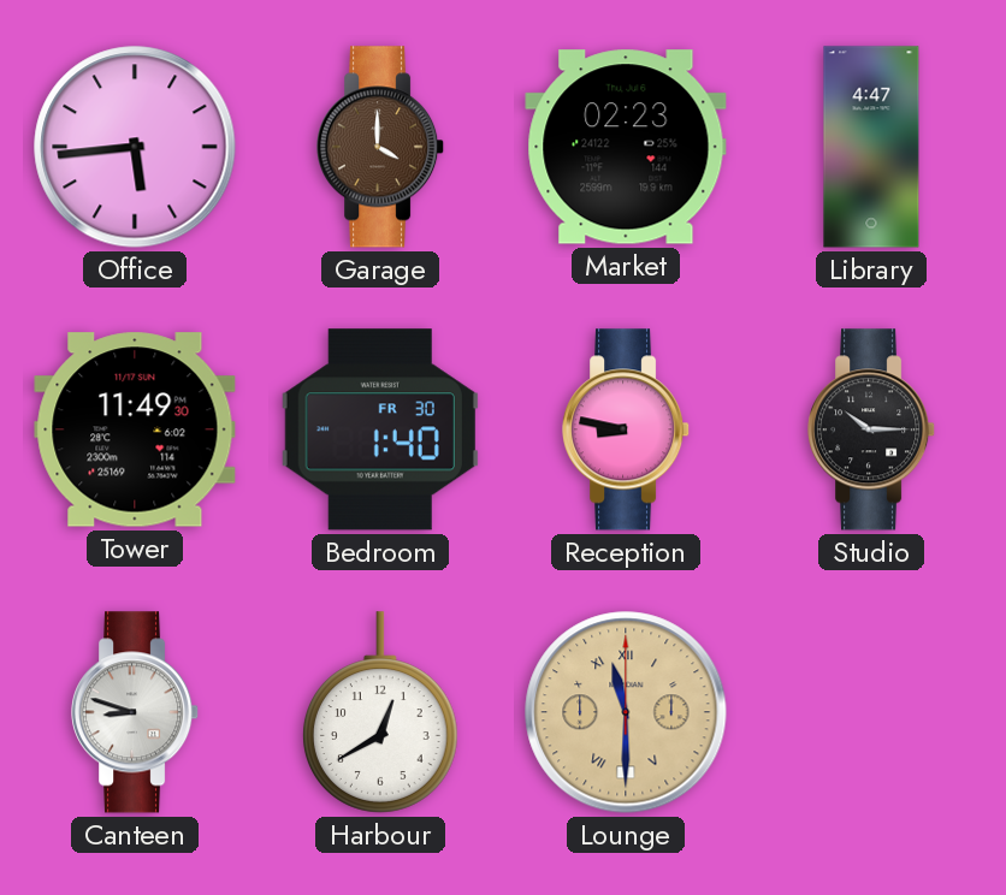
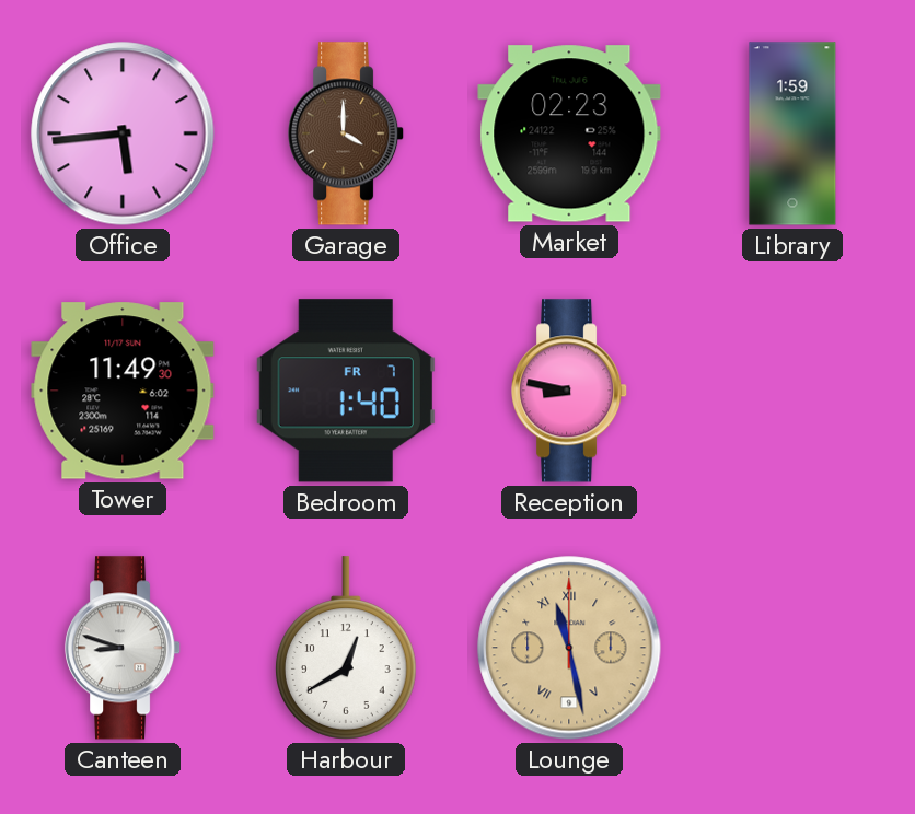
Library: 4:47 -> 1:59
Bedroom date: FR 30 -> FR 7
Studio: 10:15 -> none
Lounge: 11:30 -> 11:28
